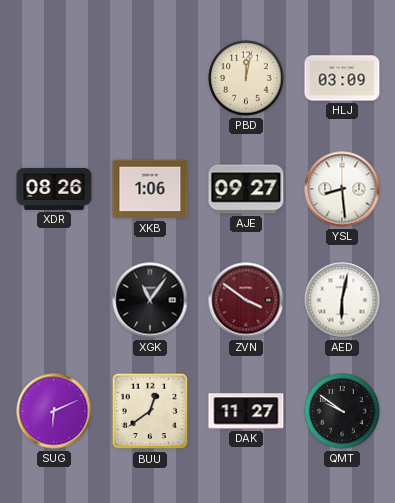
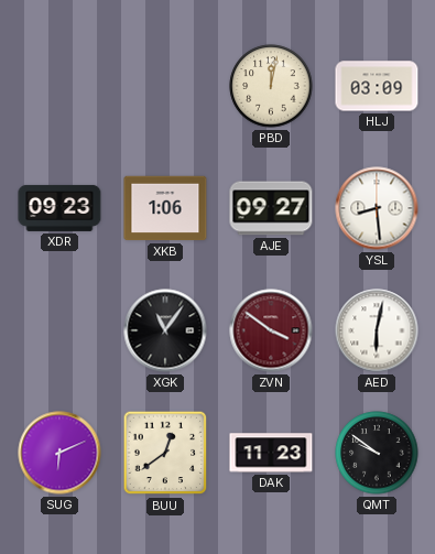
XDR: 08:26 -> 09:23
DAK: 11:27 -> 11:23
